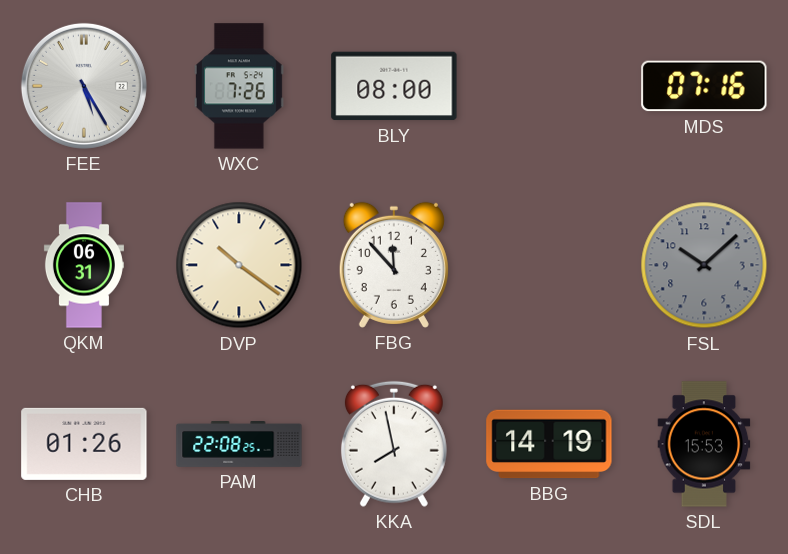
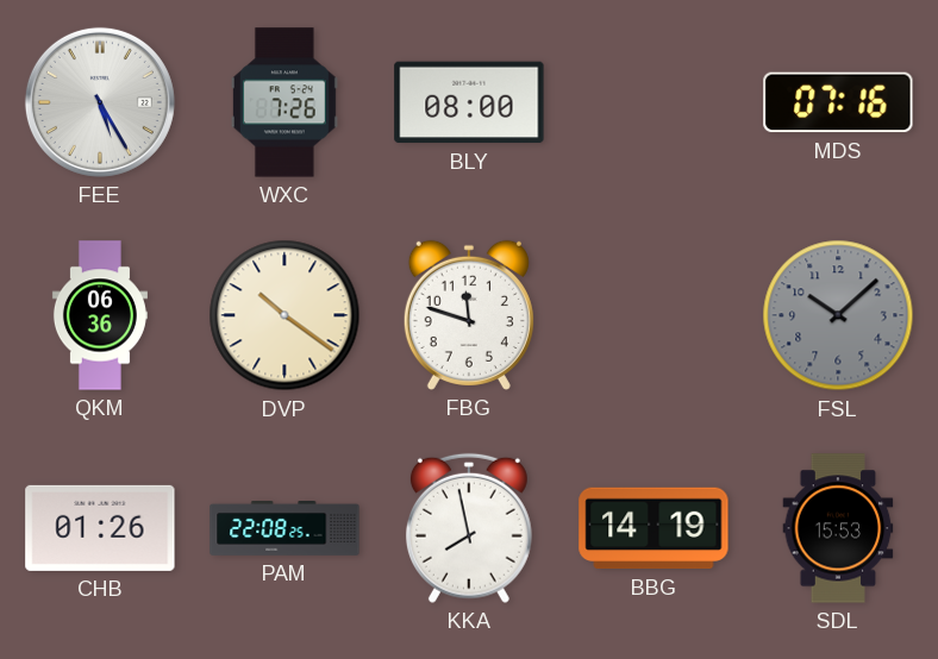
QKM: 06:31 -> 06:36
FBG: 11:53 -> 11:48
